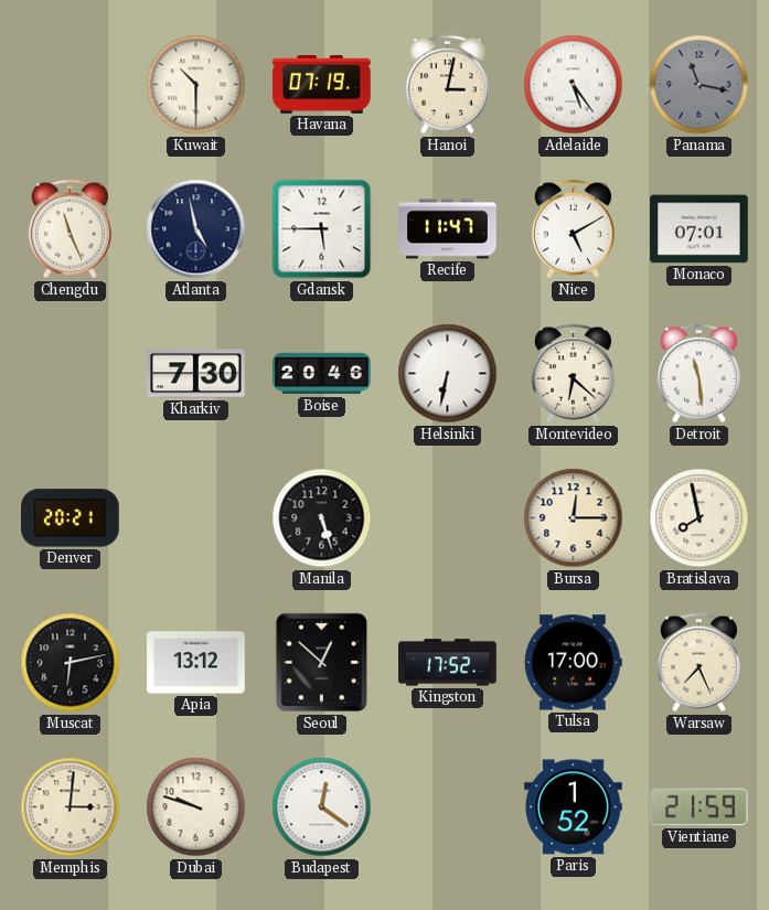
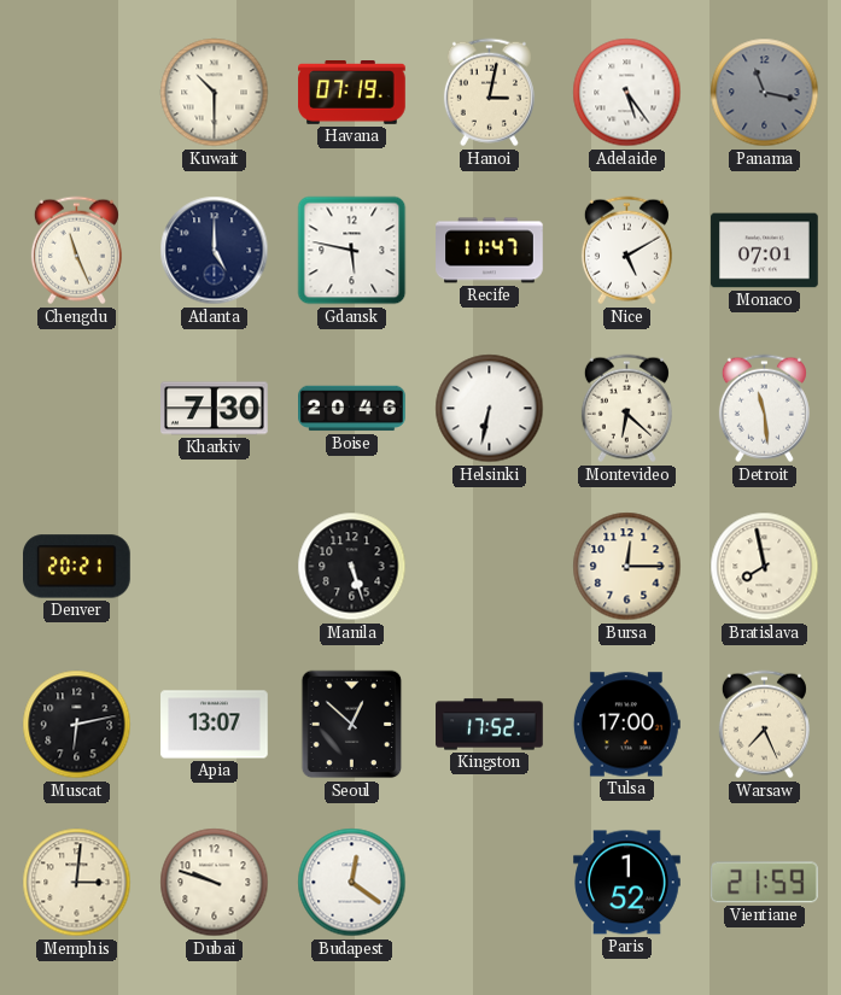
Atlanta: 4:58 -> 5:00
Gdansk: 5:45 -> 5:47
Apia: 13:12 -> 13:07
